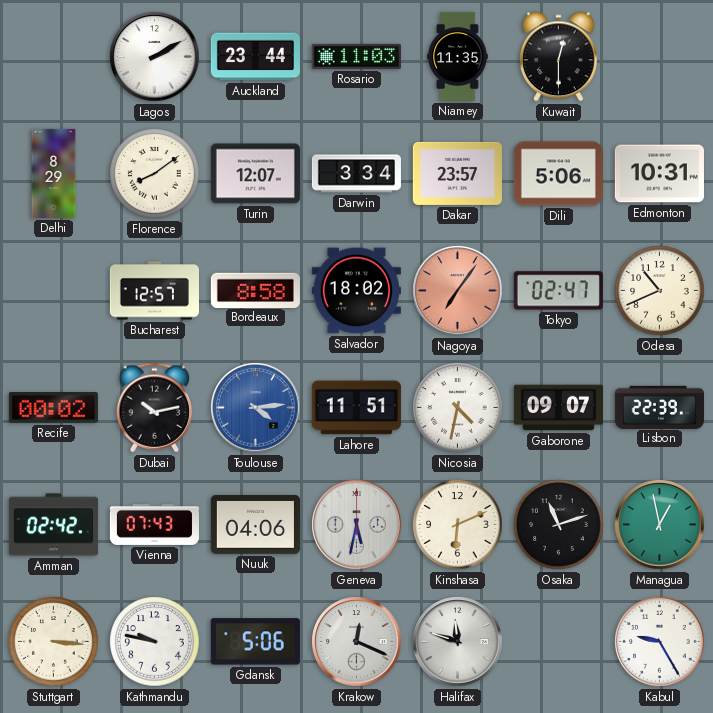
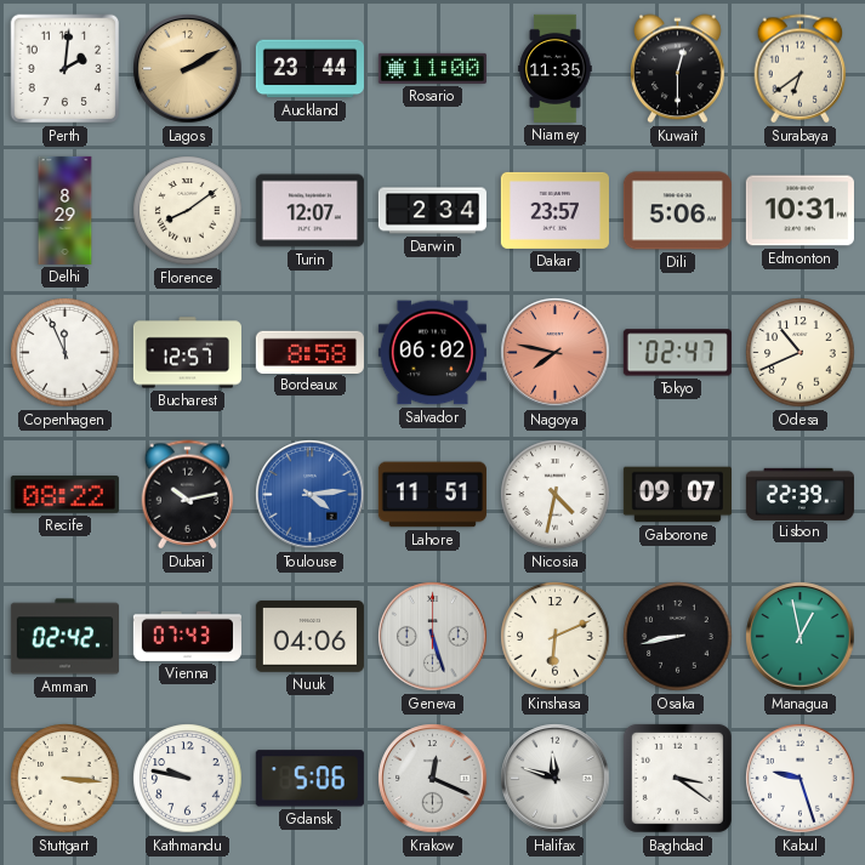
Perth: none -> 2:01
Lagos dial: white -> champagne
Rosario: 11:03 -> 11:00
Surabaya: none -> 6:39
Darwin: 3:34 -> 2:34
Copenhagen: none -> 11:56
Salvador: 18:02 -> 06:02
Nagoya: 7:06 -> 7:47
Recife: 00:02 -> 08:22
Geneva: 5:32 -> 5:27
Osaka: 11:12 -> 8:43
Baghdad: none -> 3:21
Kabul: 9:25 -> 9:27
